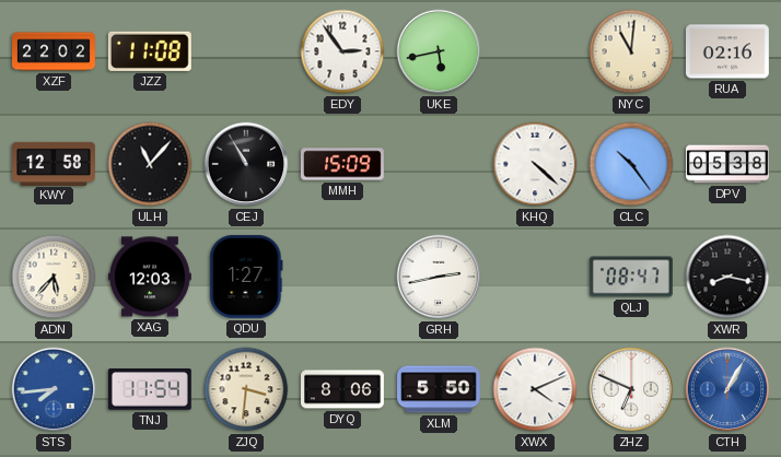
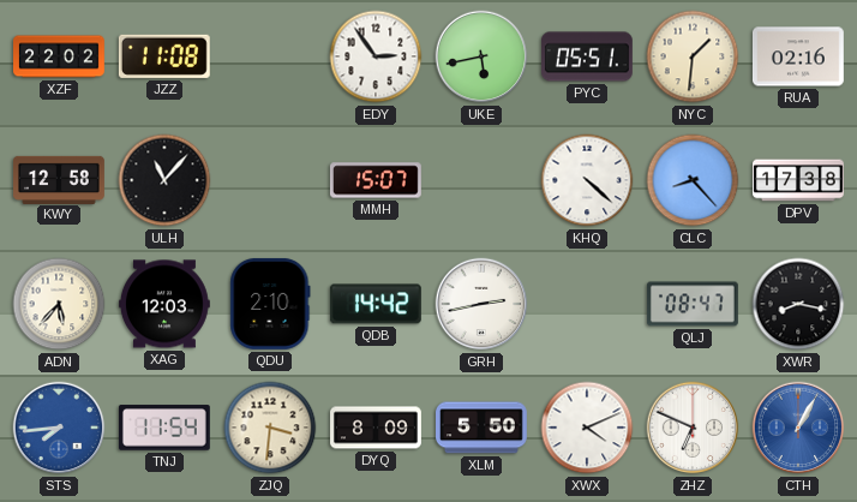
PYC: none -> 05:51
NYC: 11:01 -> 1:31
CEJ: 10:55 -> none
MMH: 15:09 -> 15:07
CLC: 10:24 -> 8:23
DPV: 05:38 -> 17:38
QDU: 1:27 -> 2:10
QDB: none -> 14:42
DYQ: 8:06 -> 8:09
